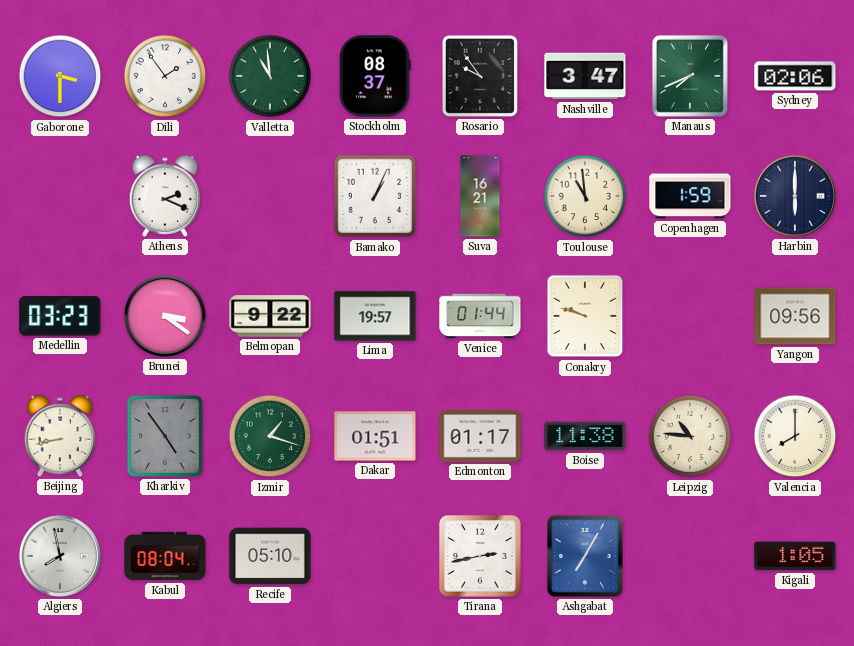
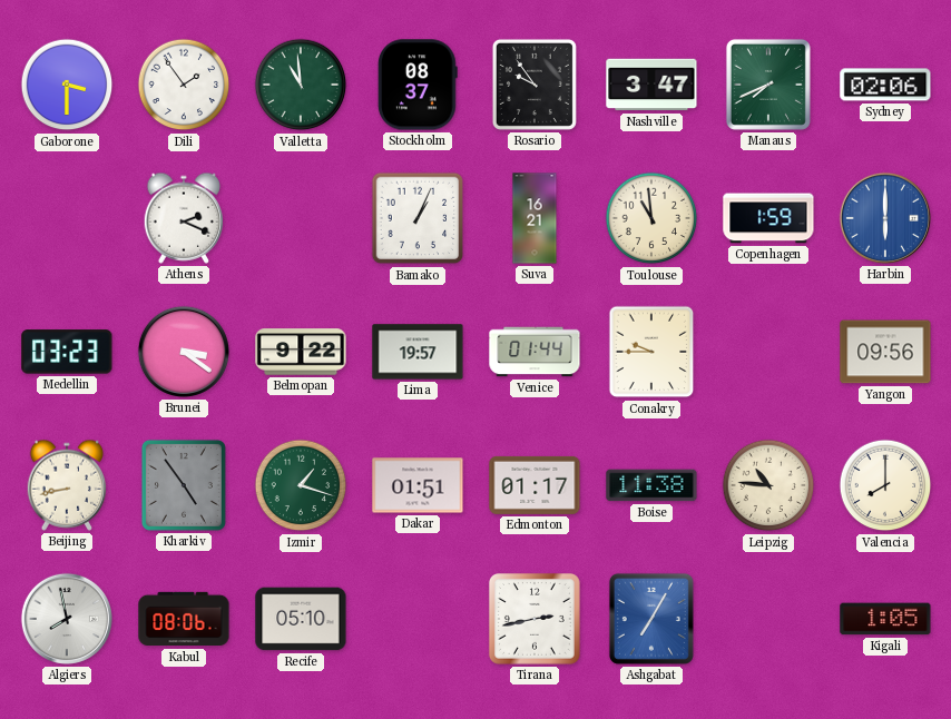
Harbin dial: navy -> blue
Conakry: 9:48 -> 9:45
Kabul: 08:04 -> 08:06
